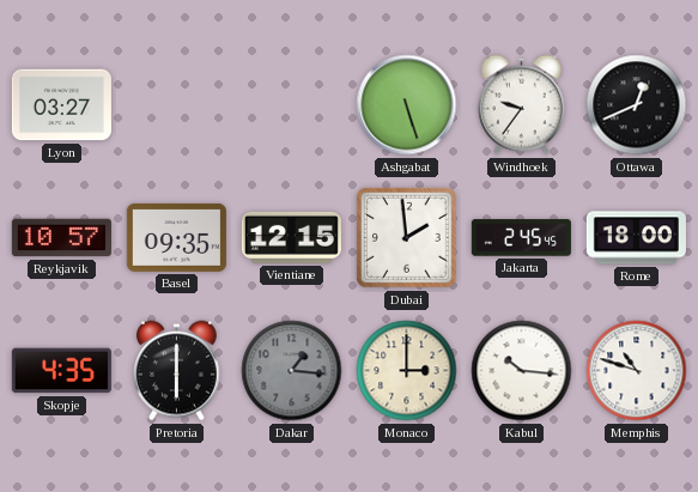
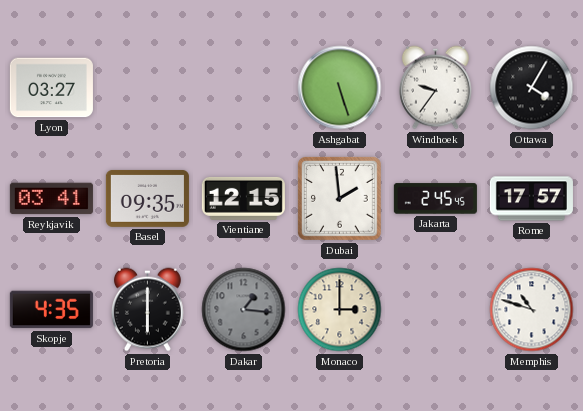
Ottawa: 12:41 -> 4:05
Reykjavik: 10:57 -> 03:41
Rome: 18:00 -> 17:57
Kabul: 10:16 -> none
